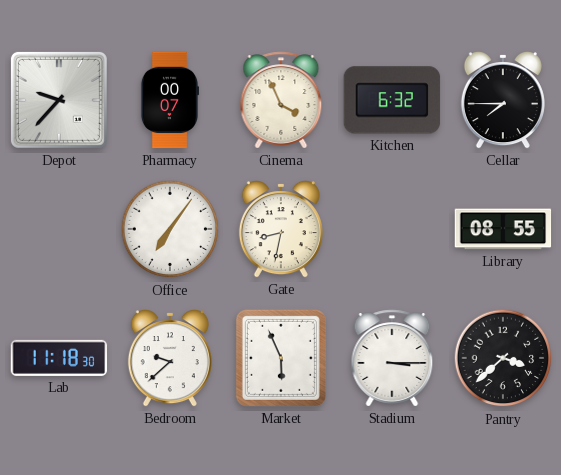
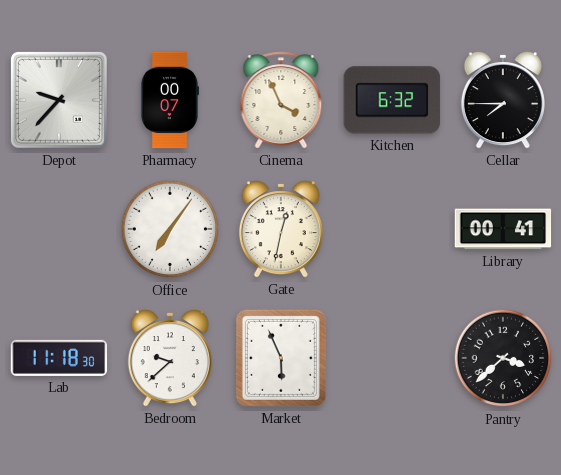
Gate: 8:32 -> 12:32
Library: 08:55 -> 00:41
Stadium: 3:15 -> none
